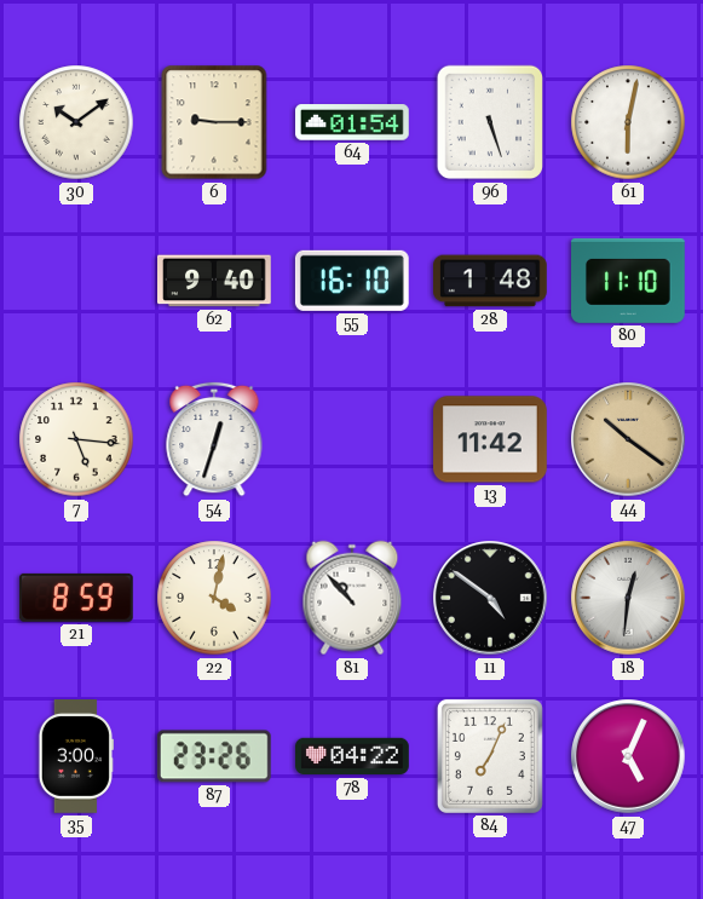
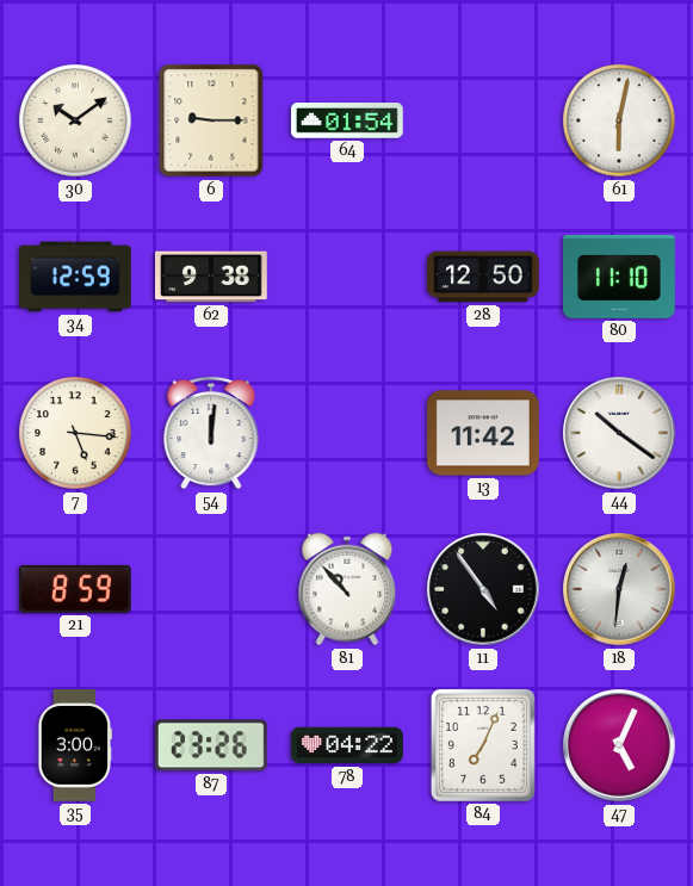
96: 5:27 -> none
34: none -> 12:59
62: 9:40 -> 9:38
55: 16:10 -> none
28: 1:48 -> 12:50
54: 12:33 -> 12:01
44 dial: champagne -> white
22: 4:02 -> none
11: 4:51 -> 4:54
